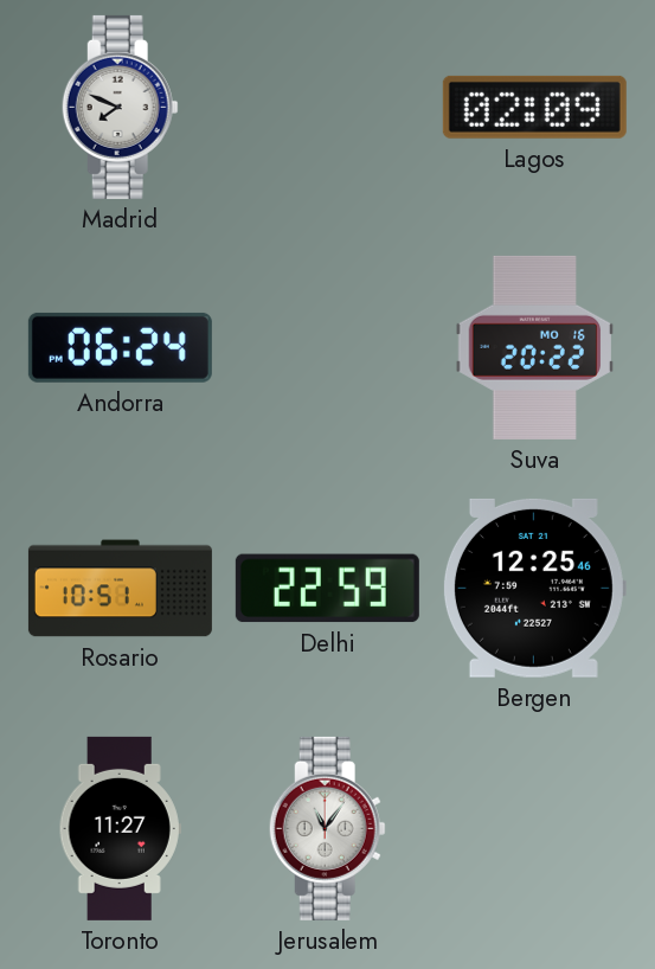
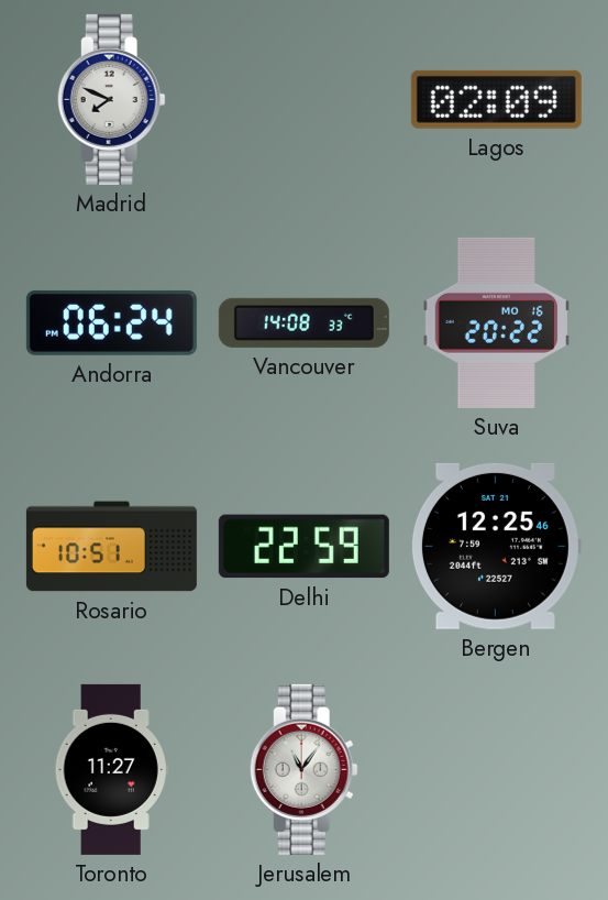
Vancouver: none -> 14:08
